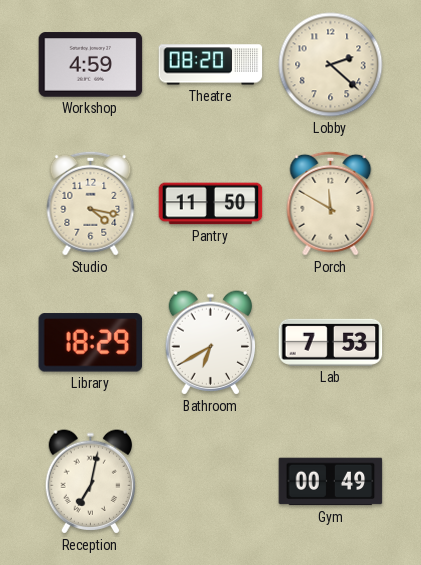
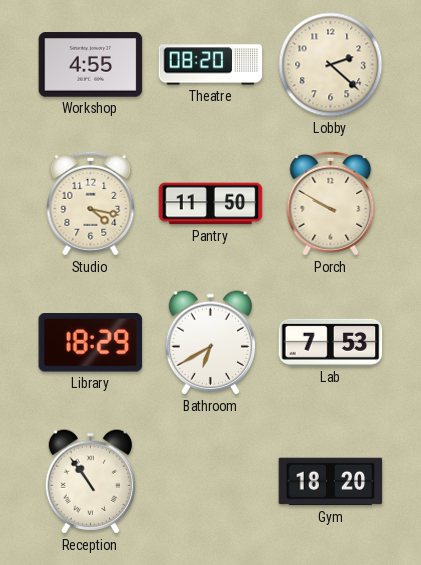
Workshop: 4:59 -> 4:55
Porch: 11:50 -> 9:50
Reception: 7:02 -> 10:54
Gym: 00:49 -> 18:20
